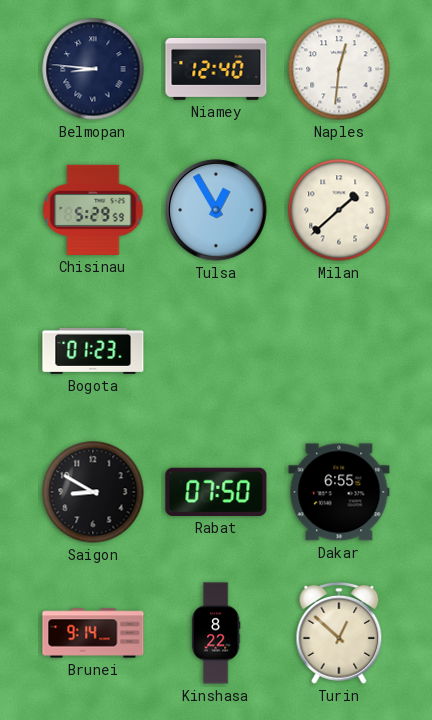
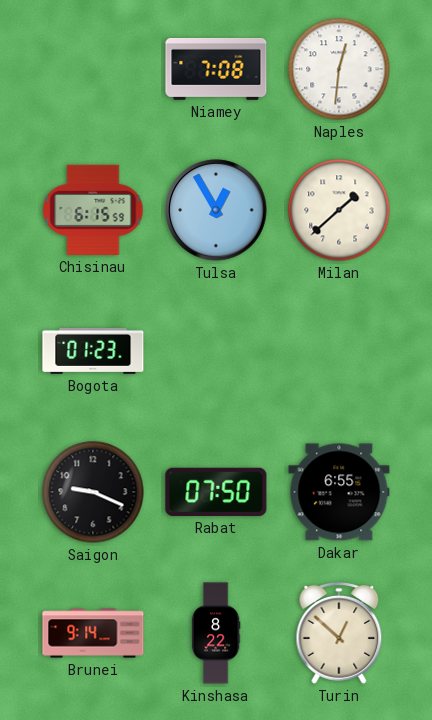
Belmopan: 8:46 -> none
Niamey: 12:40 -> 7:08
Chisinau: 5:29 -> 6:15
Saigon: 8:50 -> 9:19
